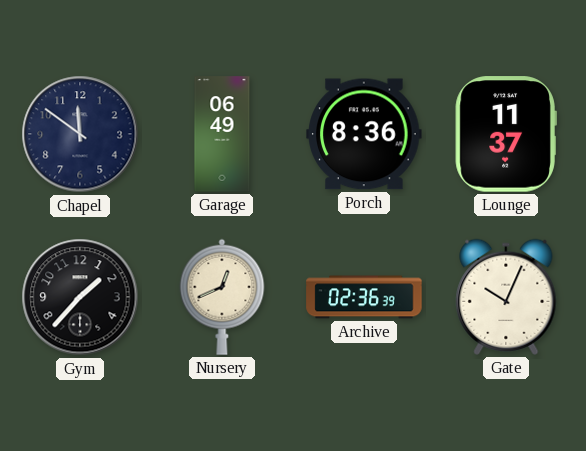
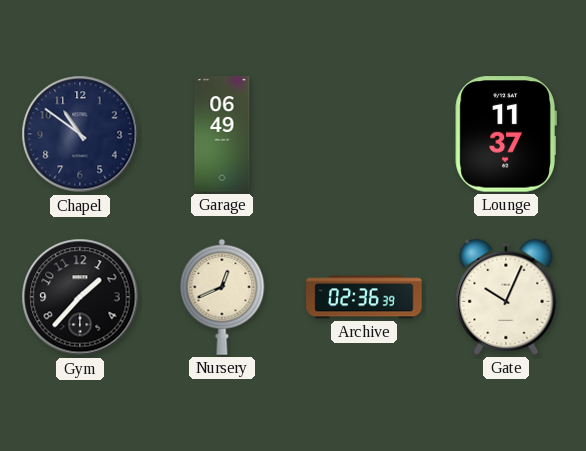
Chapel: 11:51 -> 10:51
Porch: 8:36 -> none
